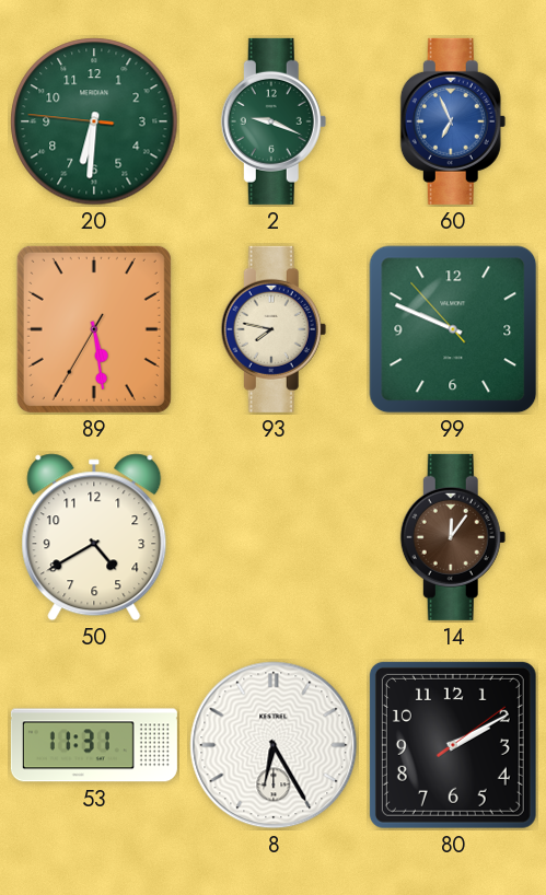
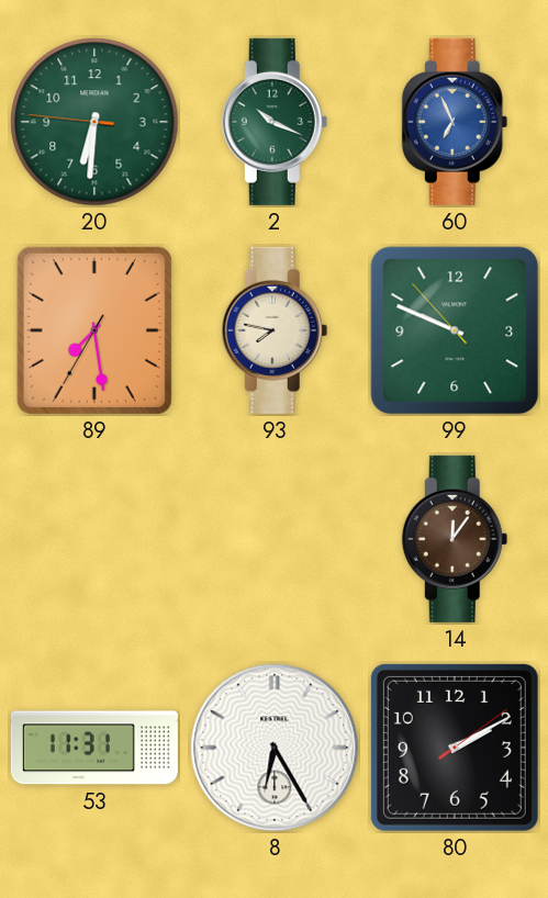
2: 9:19 -> 10:19
89: 5:28 -> 7:28
50: 4:40 -> none
